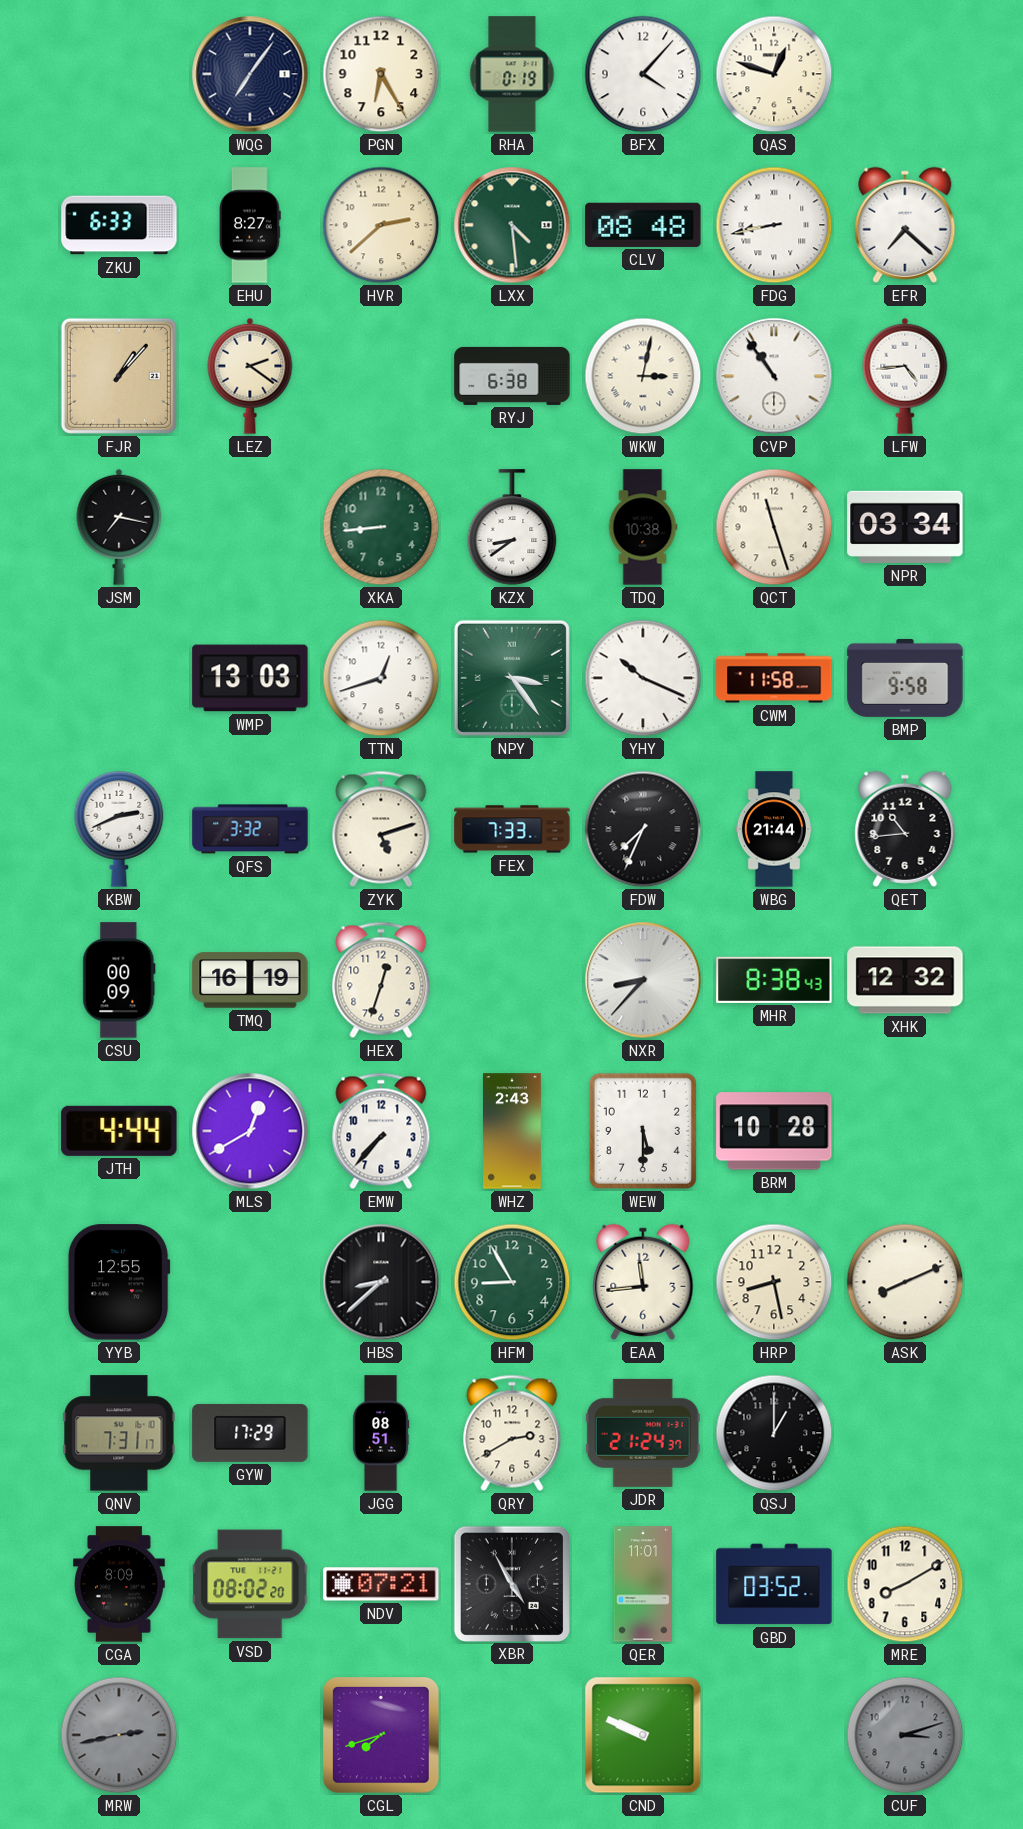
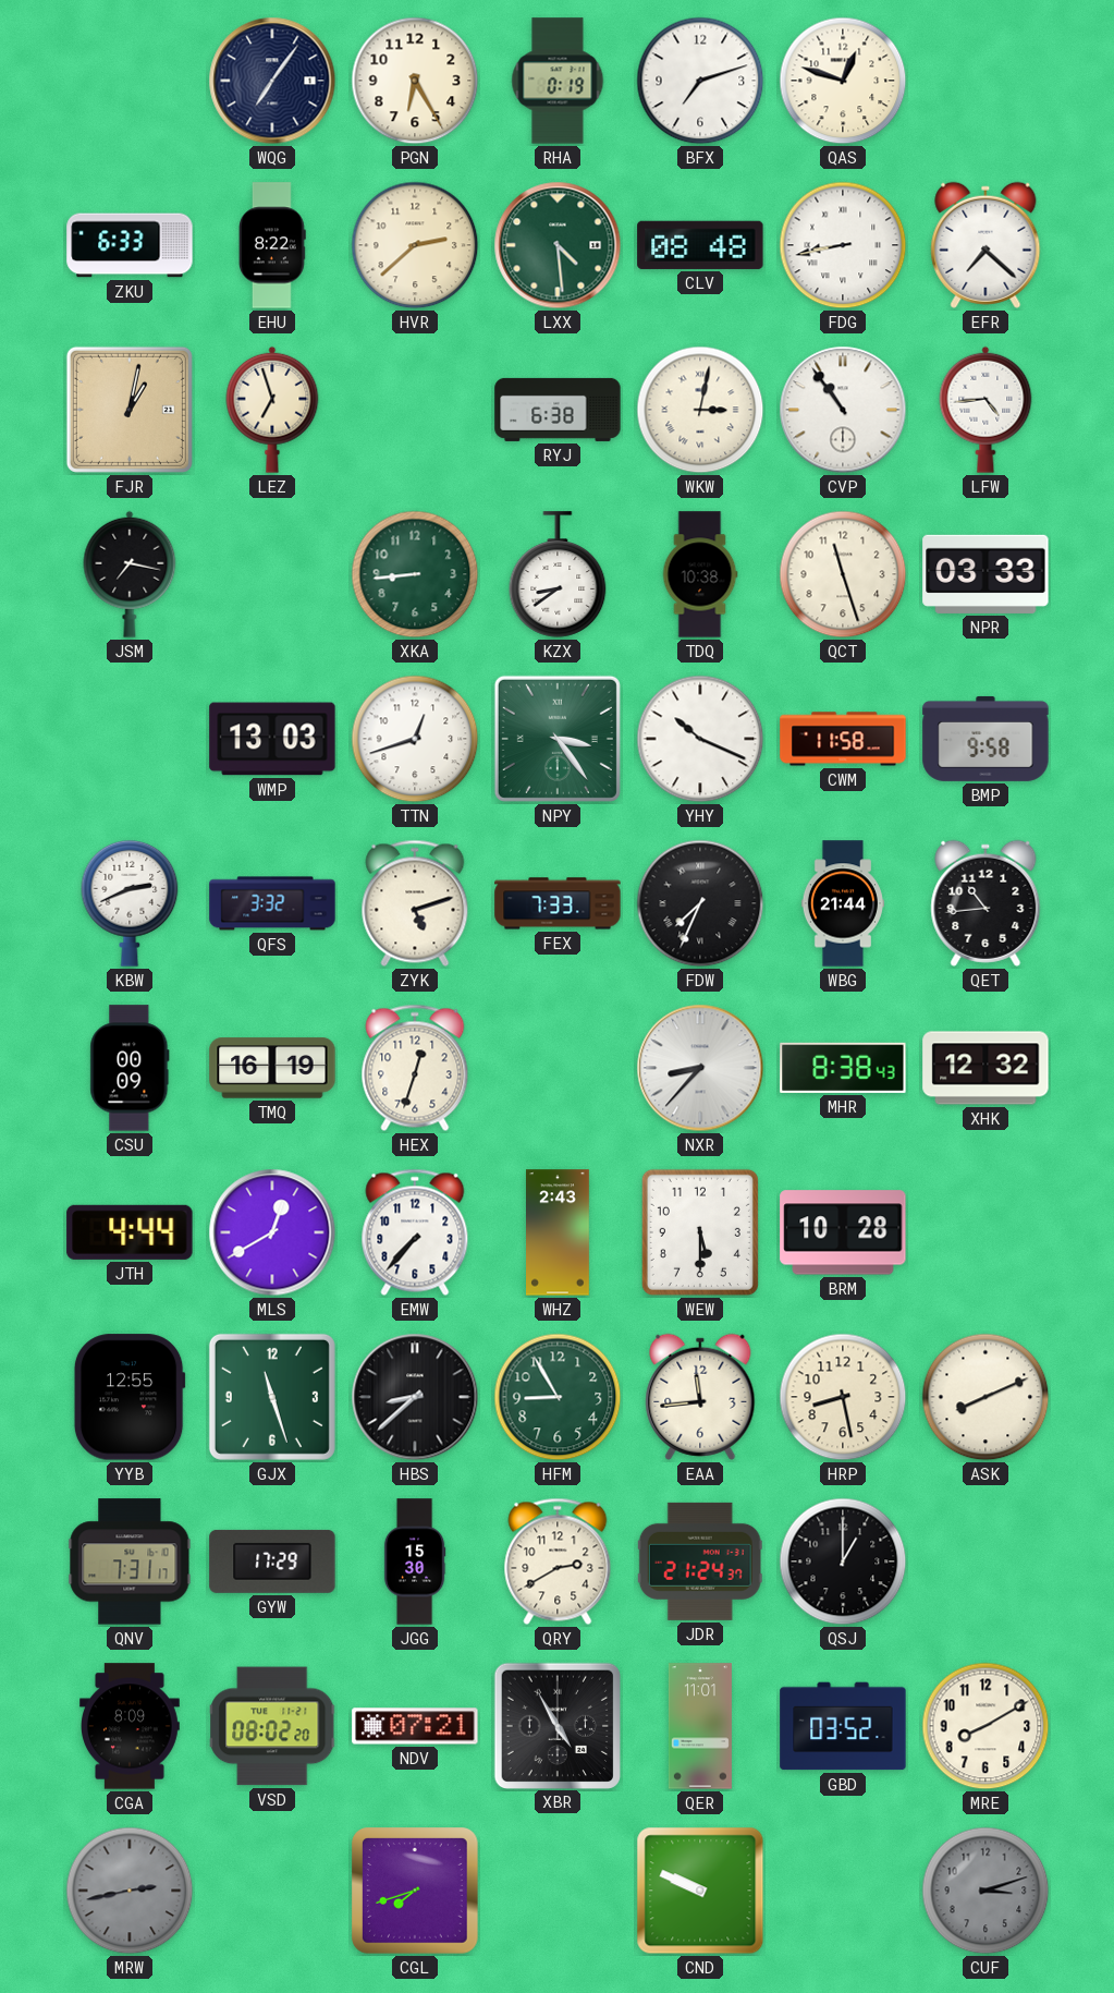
BFX: 4:07 -> 7:12
EHU: 8:27 -> 8:22
FJR: 1:07 -> 1:02
LEZ: 2:21 -> 6:57
NPR: 03:34 -> 03:33
GJX: none -> 11:27
JGG: 08:51 -> 15:30
